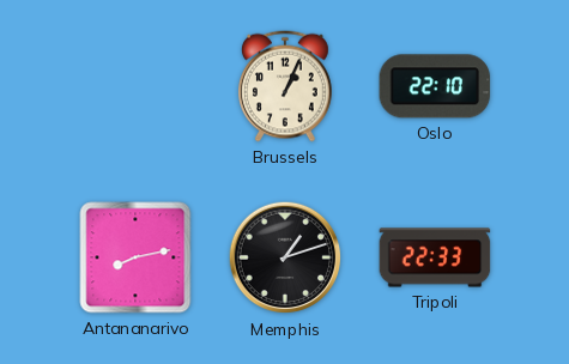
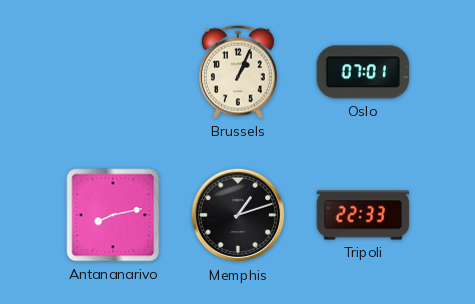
Oslo: 22:10 -> 07:01
